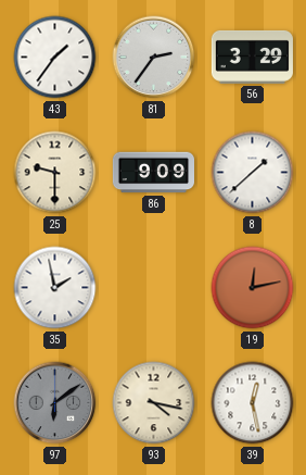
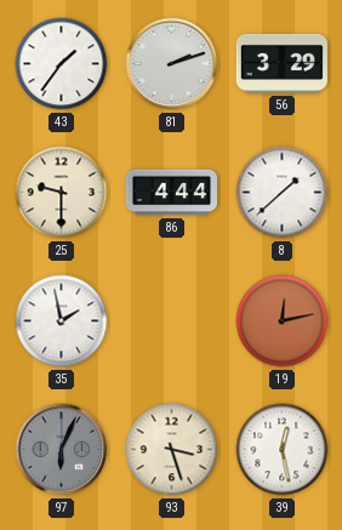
81: 2:36 -> 2:12
86: 9:09 -> 4:44
97: 6:09 -> 6:04
93: 4:17 -> 3:27
